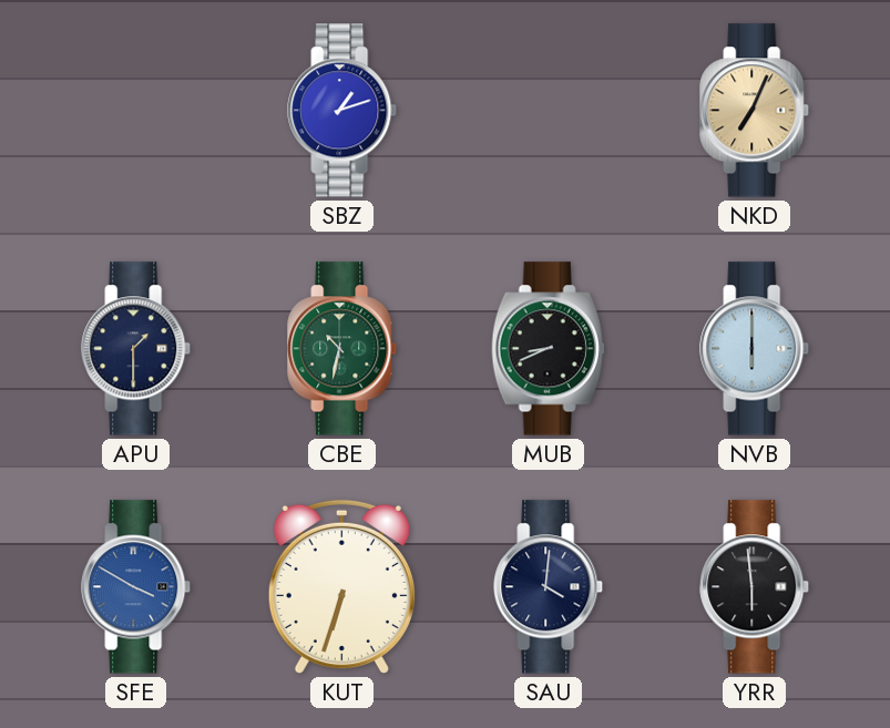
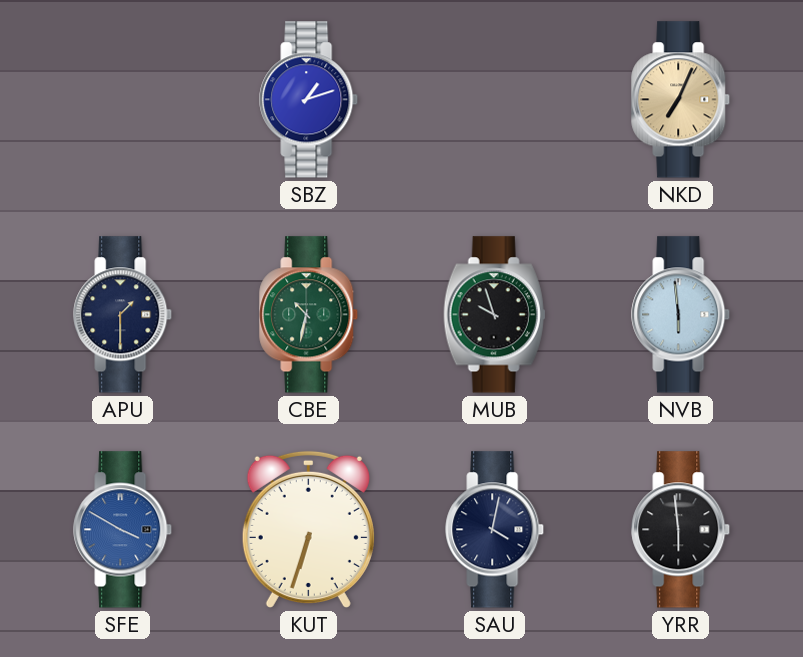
MUB: 8:41 -> 9:57
NVB: 6:00 -> 5:59
SAU: 4:01 -> 4:02
